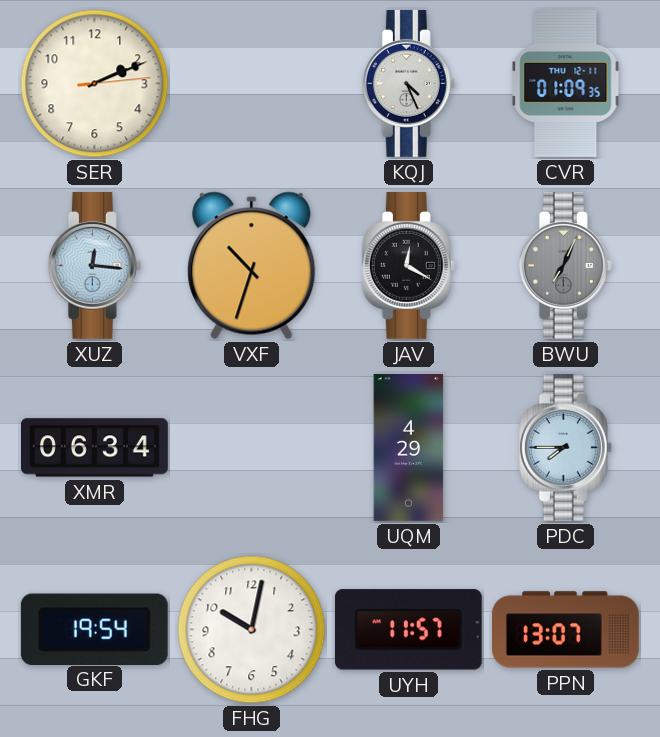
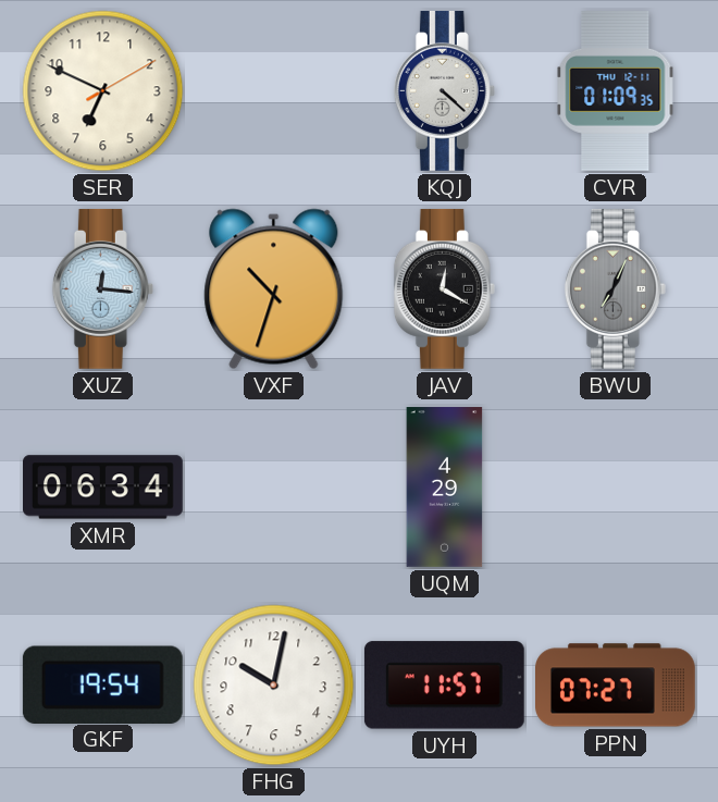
SER: 2:11 -> 6:49
KQJ: 4:26 -> 4:22
PDC: 7:45 -> none
PPN: 13:07 -> 07:27
